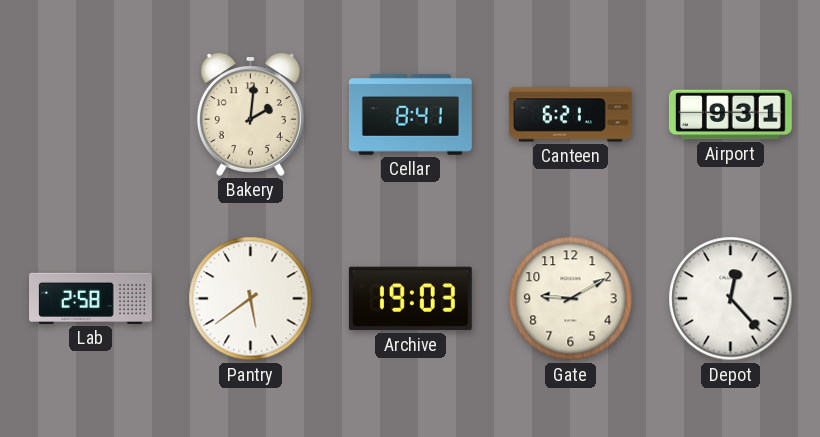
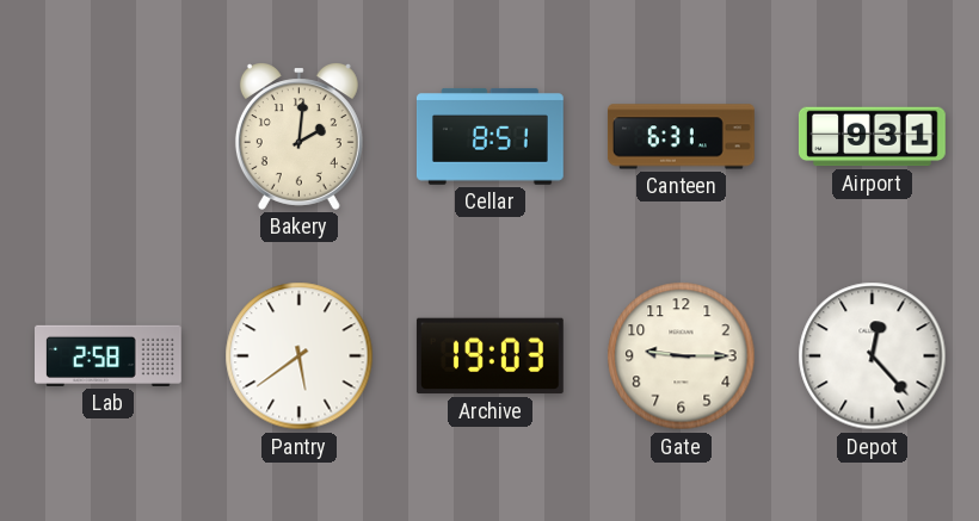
Cellar: 8:41 -> 8:51
Canteen: 6:21 -> 6:31
Gate: 9:10 -> 9:15
